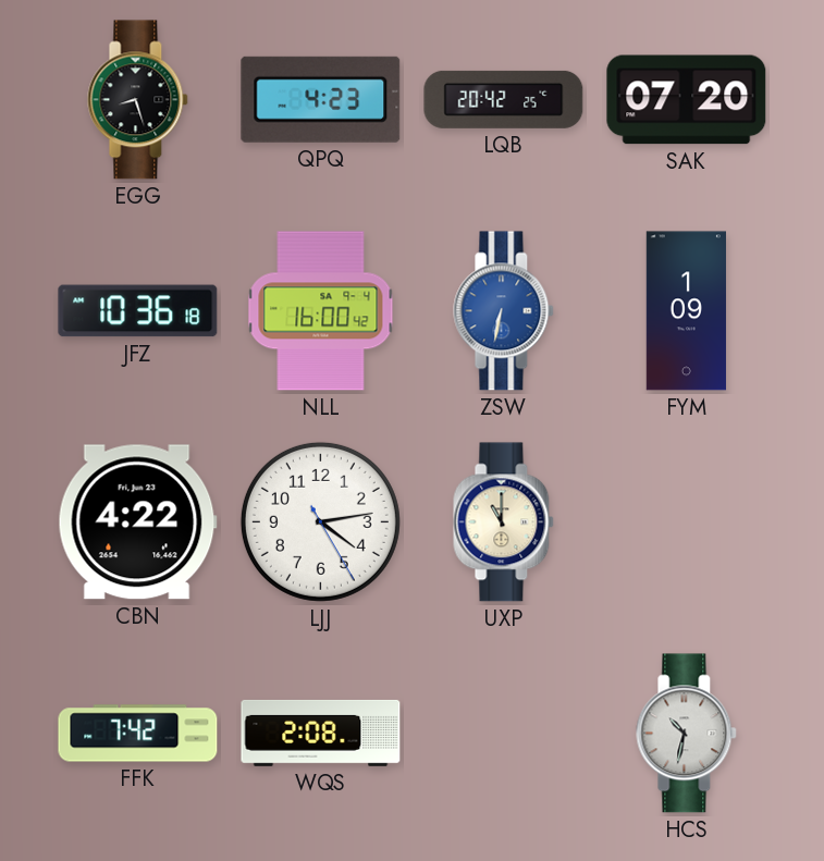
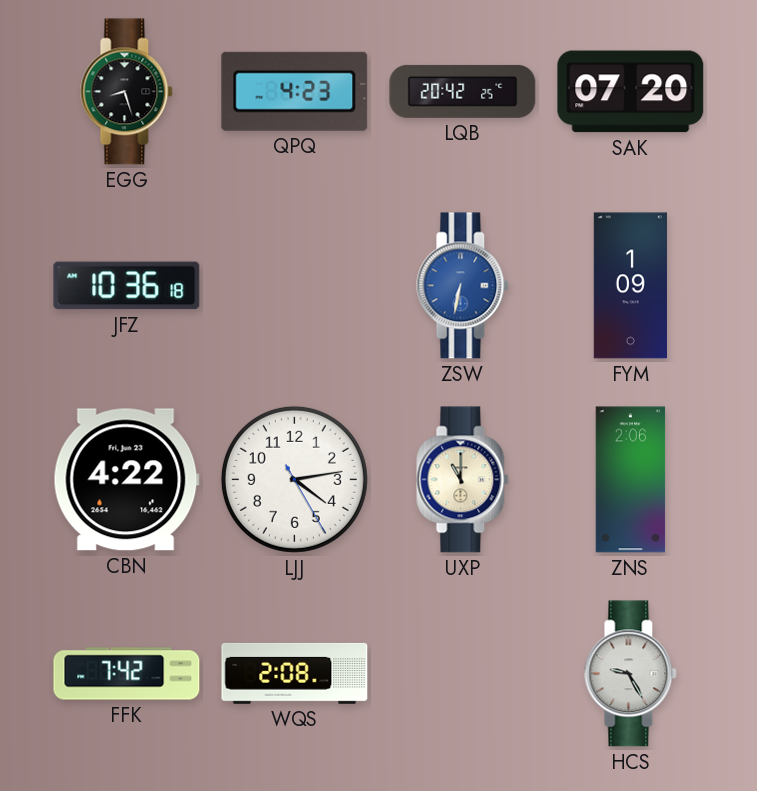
NLL: 16:00 -> none
ZNS: none -> 2:06
HCS: 10:32 -> 9:25
